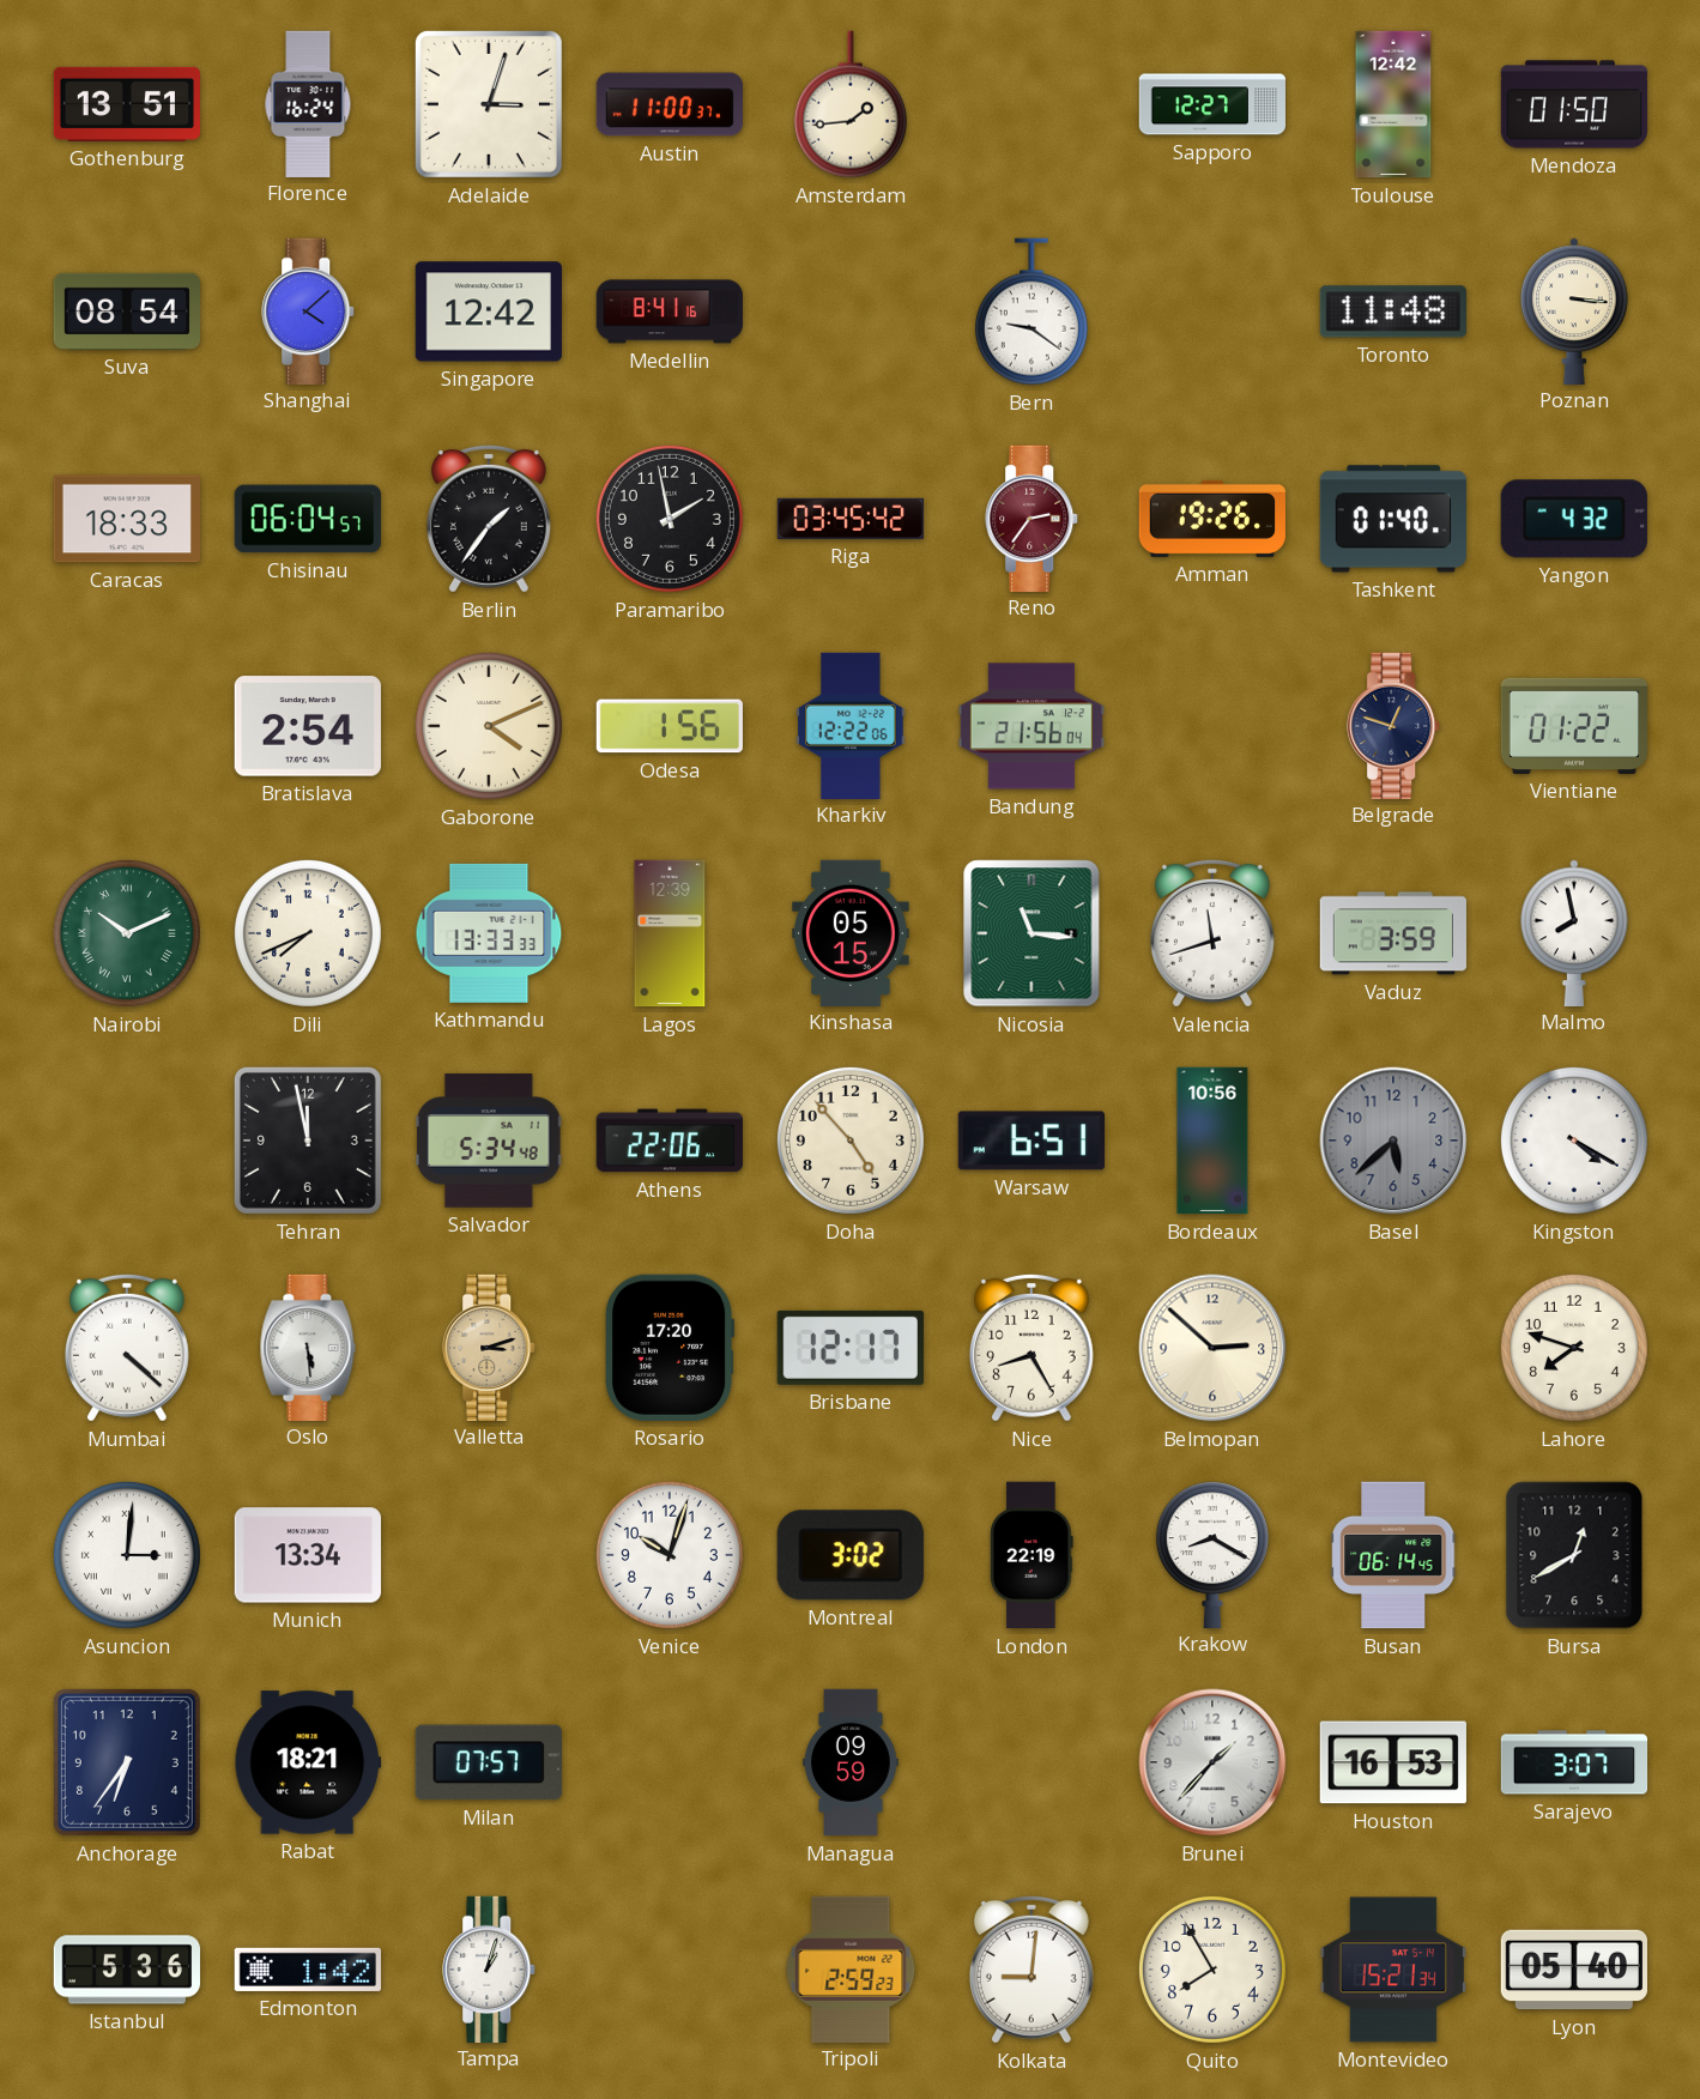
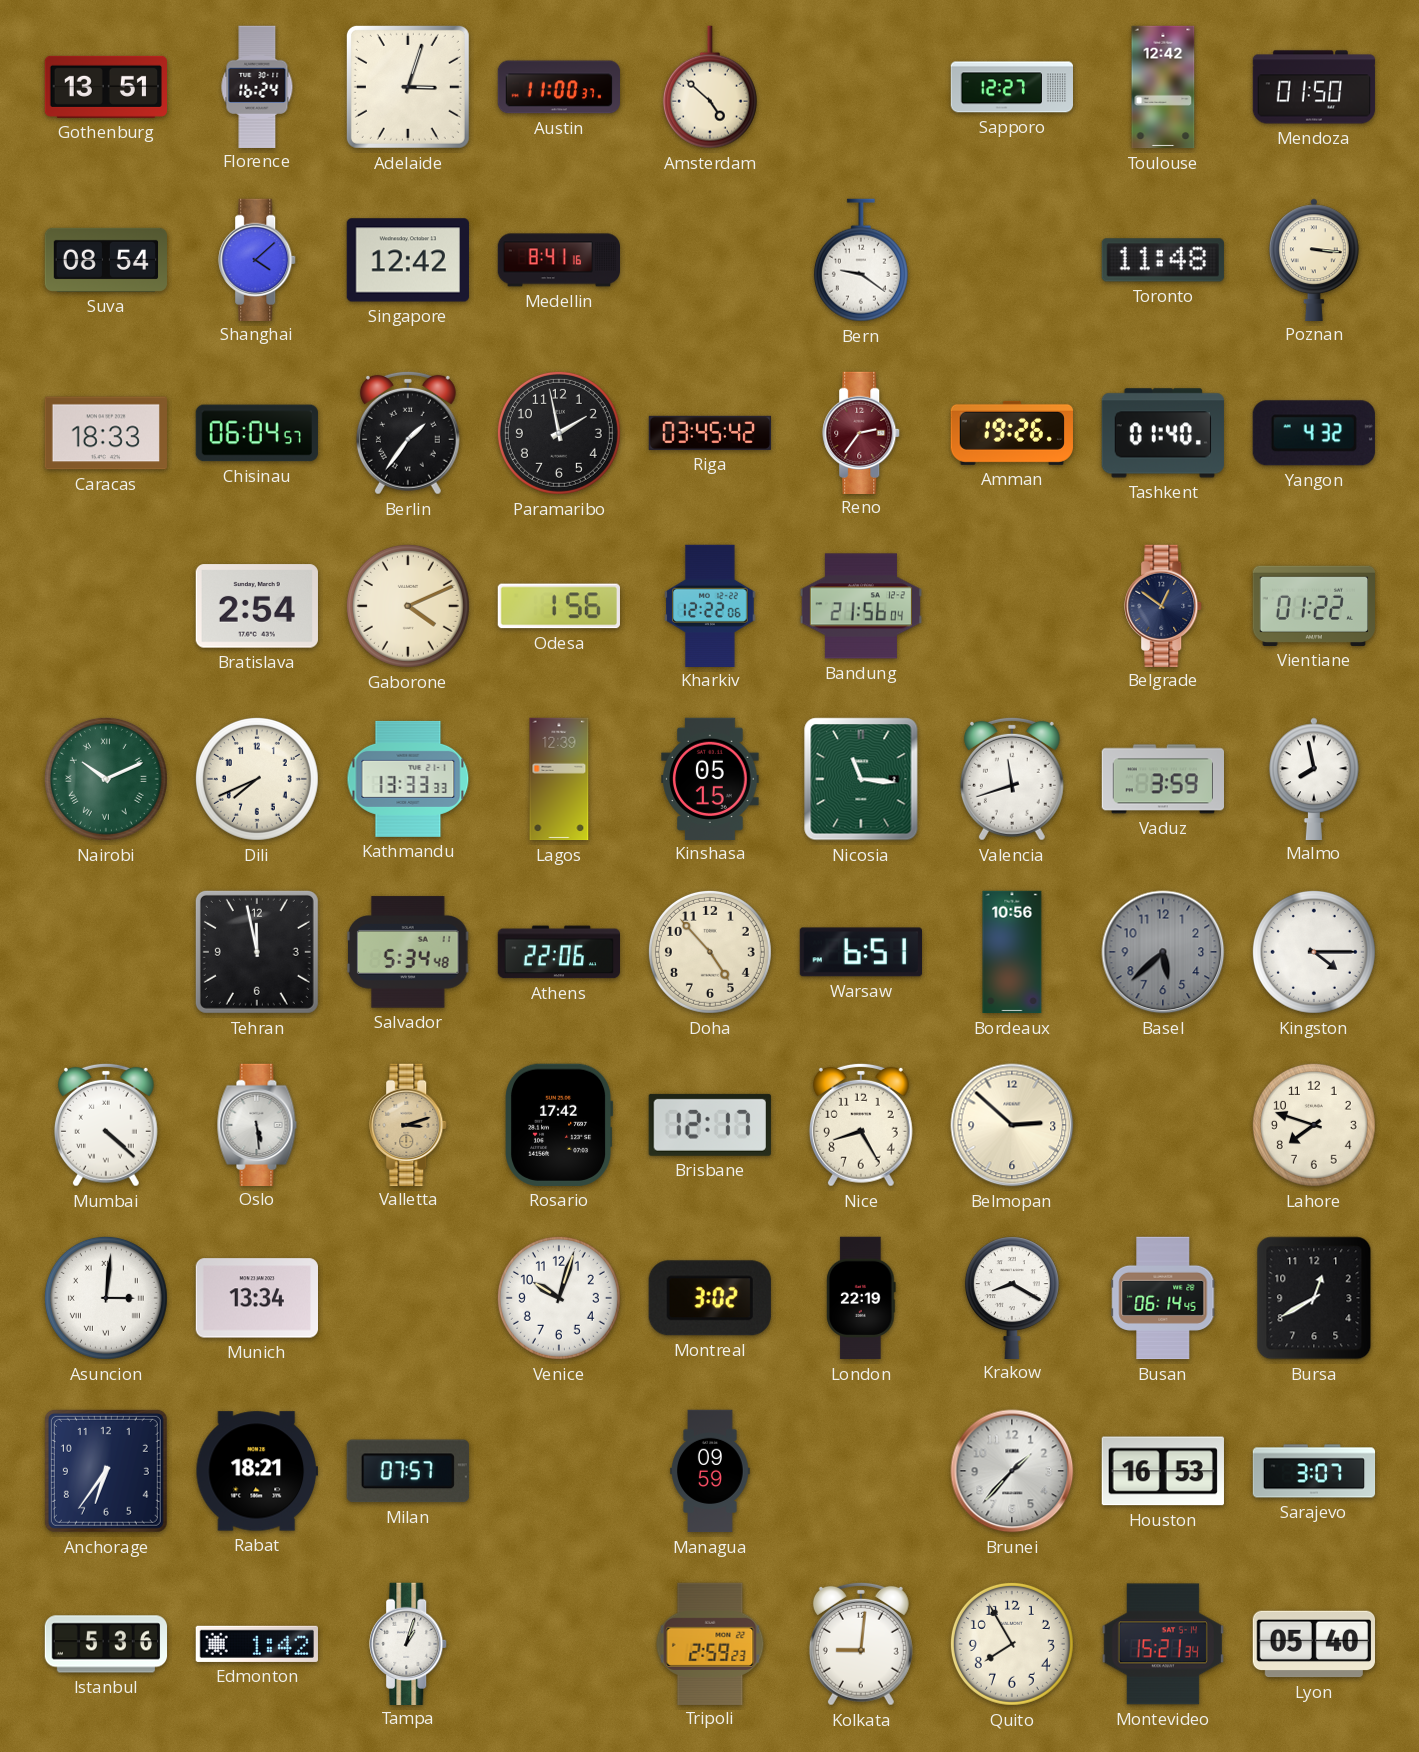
Amsterdam: 1:44 -> 4:52
Belgrade: 12:48 -> 12:51
Kingston: 4:20 -> 4:15
Rosario: 17:20 -> 17:42
